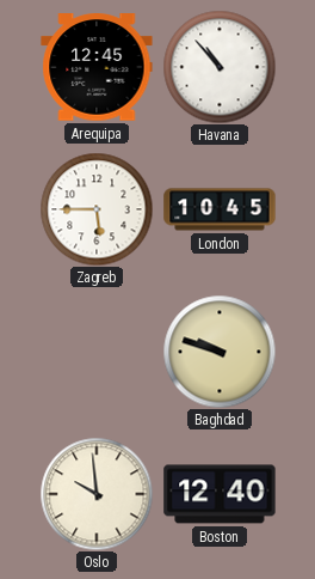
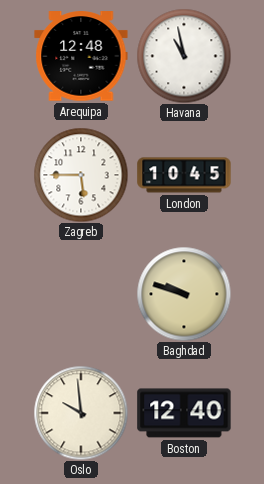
Arequipa: 12:45 -> 12:48
Havana: 10:53 -> 10:58
